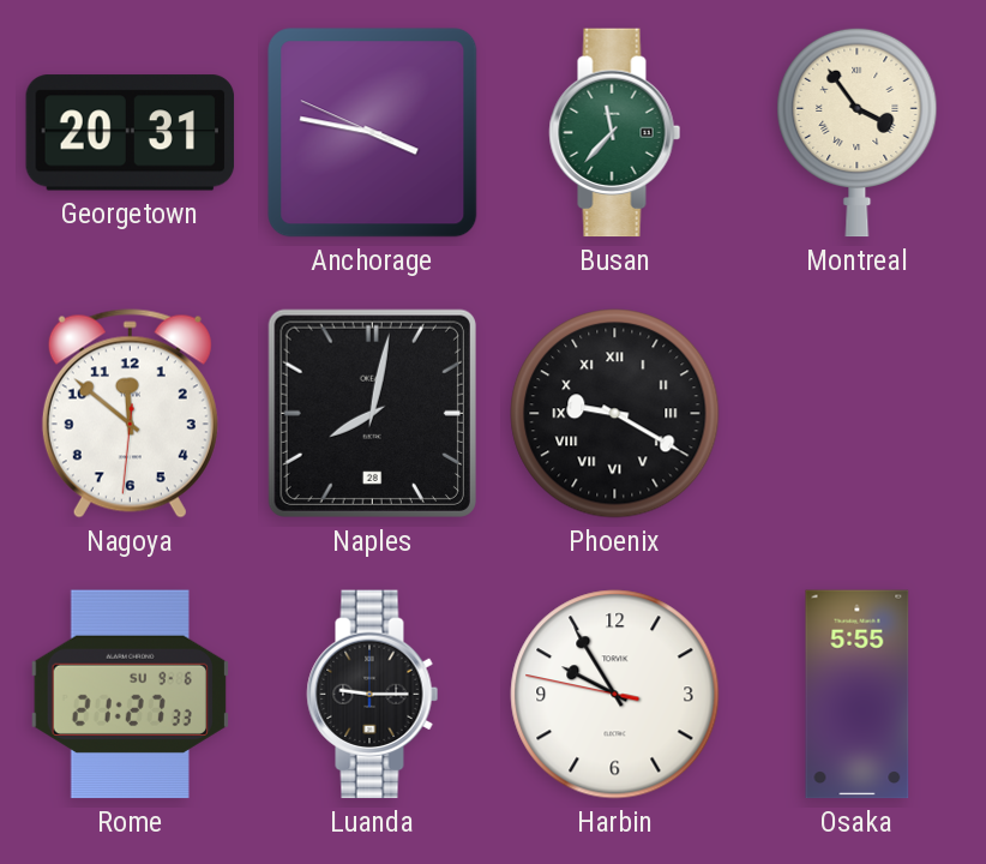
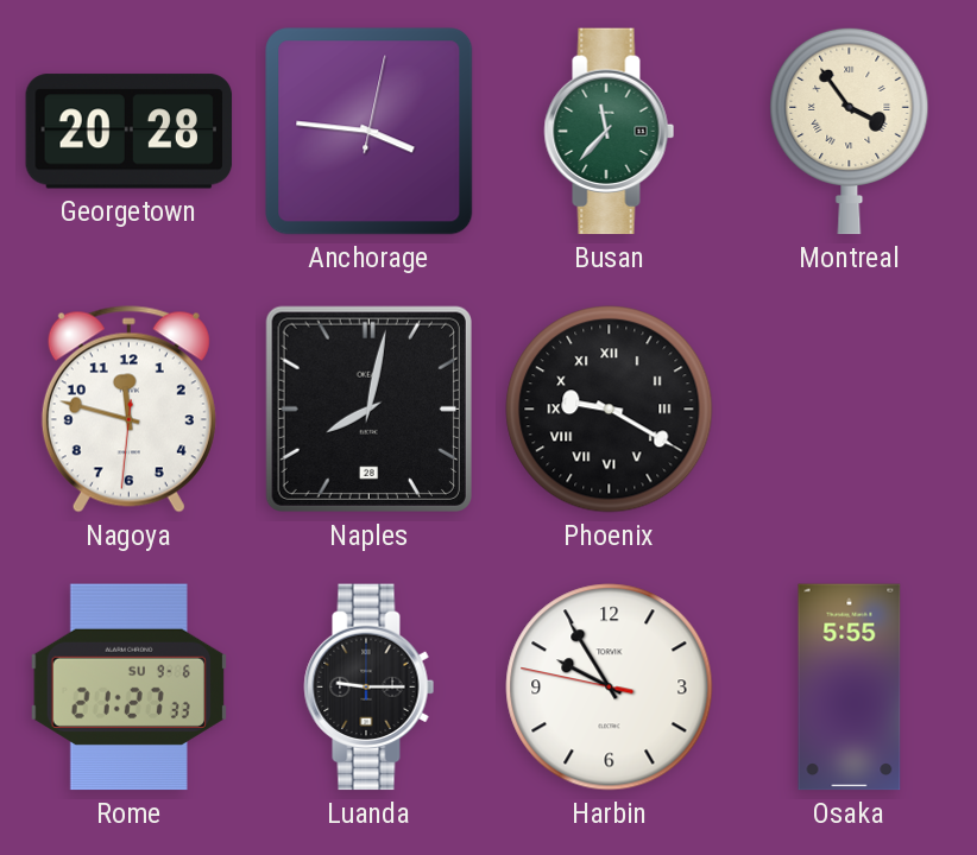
Georgetown: 20:31 -> 20:28
Anchorage: 3:46:49 -> 3:46:02
Nagoya: 11:51 -> 11:47
